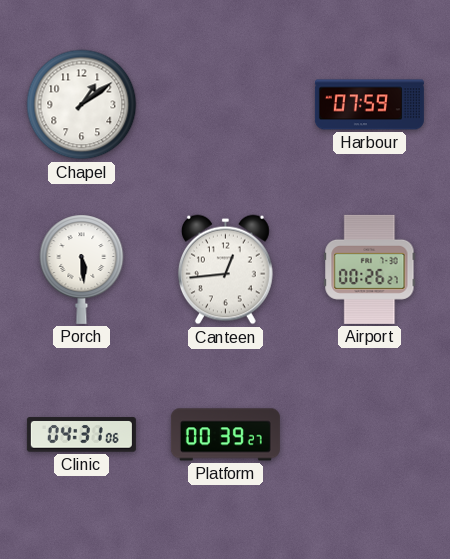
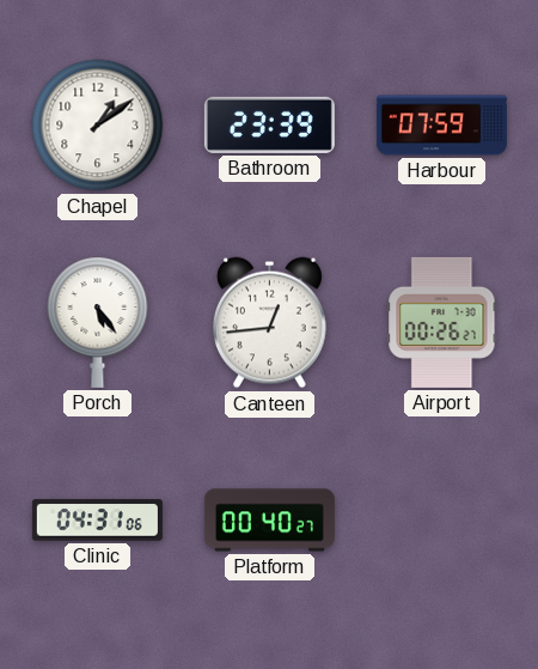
Bathroom: none -> 23:39
Porch: 5:29 -> 5:24
Platform: 00:39 -> 00:40
